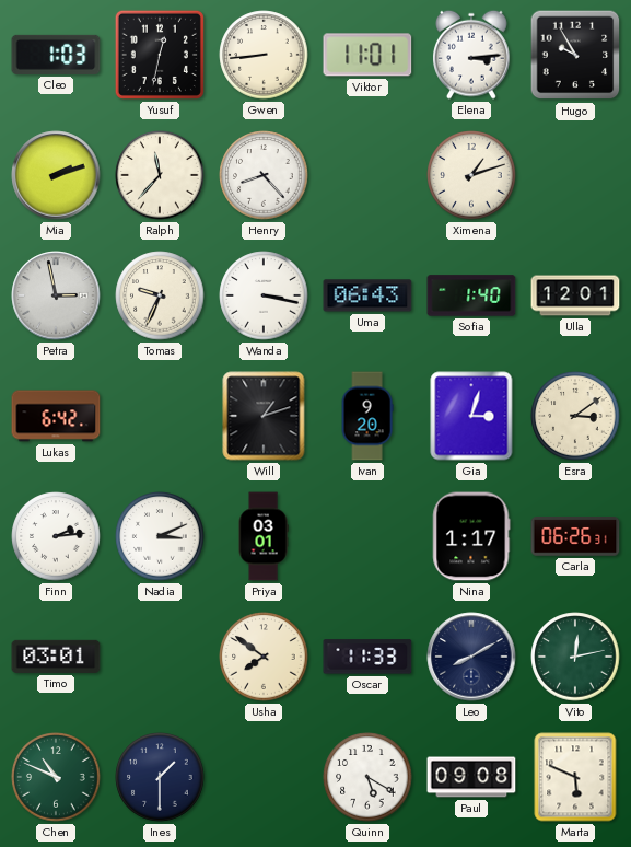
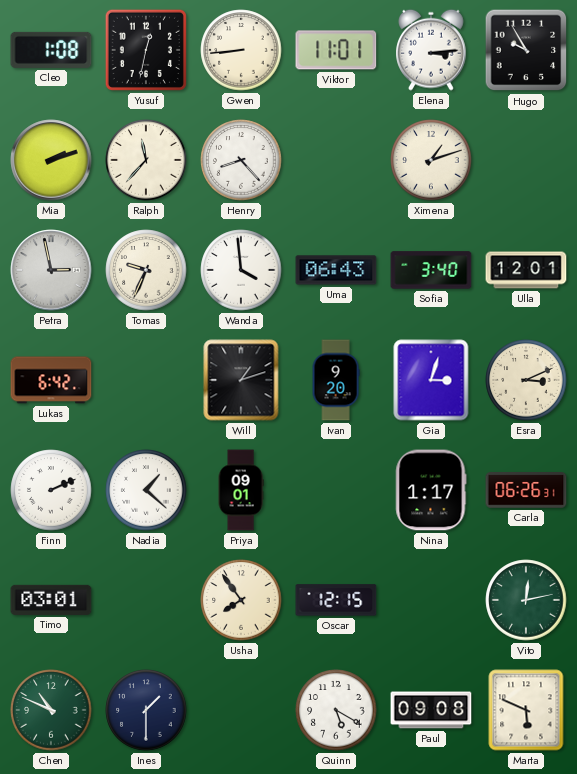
Cleo: 1:03 -> 1:08
Wanda: 3:17 -> 3:59
Sofia: 1:40 -> 3:40
Esra: 3:09 -> 3:11
Finn: 2:14 -> 2:11
Nadia: 3:11 -> 1:22
Priya: 03:01 -> 09:01
Usha: 7:51 -> 7:54
Oscar: 11:33 -> 12:15
Leo: 8:10 -> none
